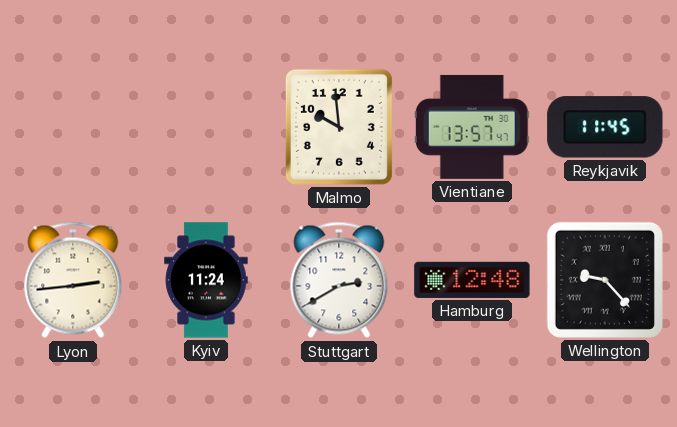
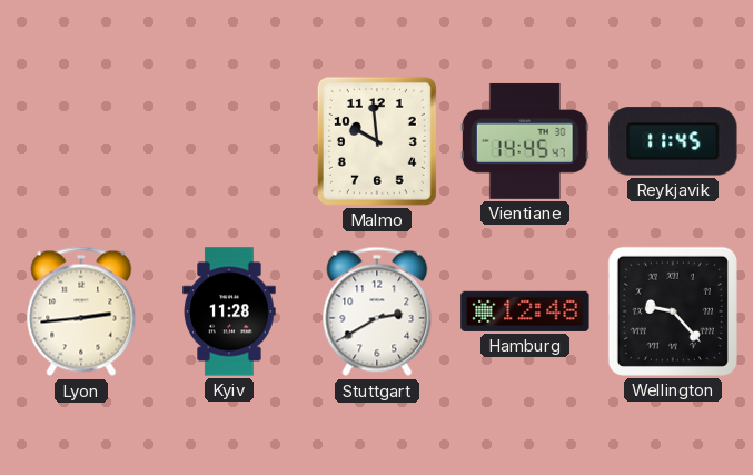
Vientiane: 13:57 -> 14:45
Kyiv: 11:24 -> 11:28
